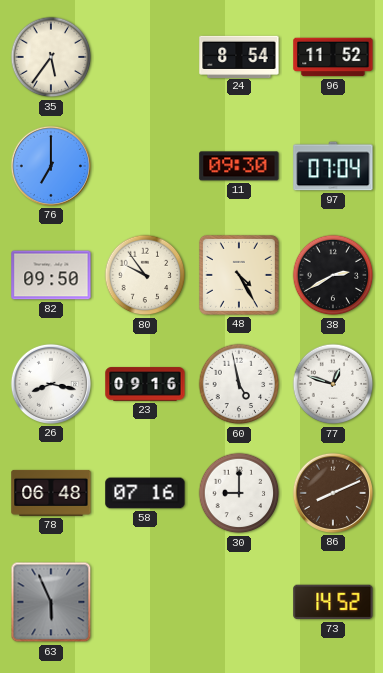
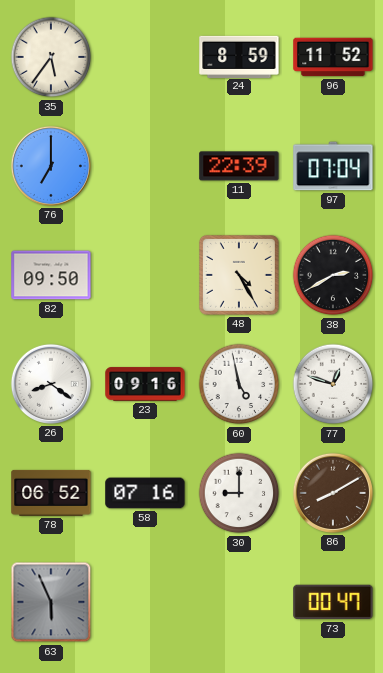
24: 8:54 -> 8:59
11: 09:30 -> 22:39
80: 9:54 -> none
26: 8:17 -> 8:21
78: 06:48 -> 06:52
86: 8:11 -> 8:10
73: 14:52 -> 00:47
